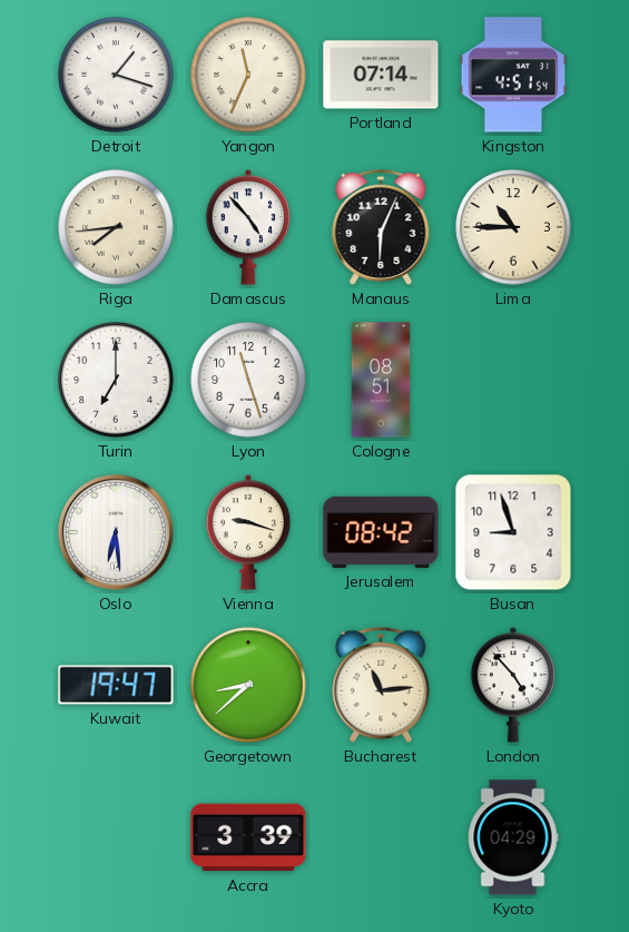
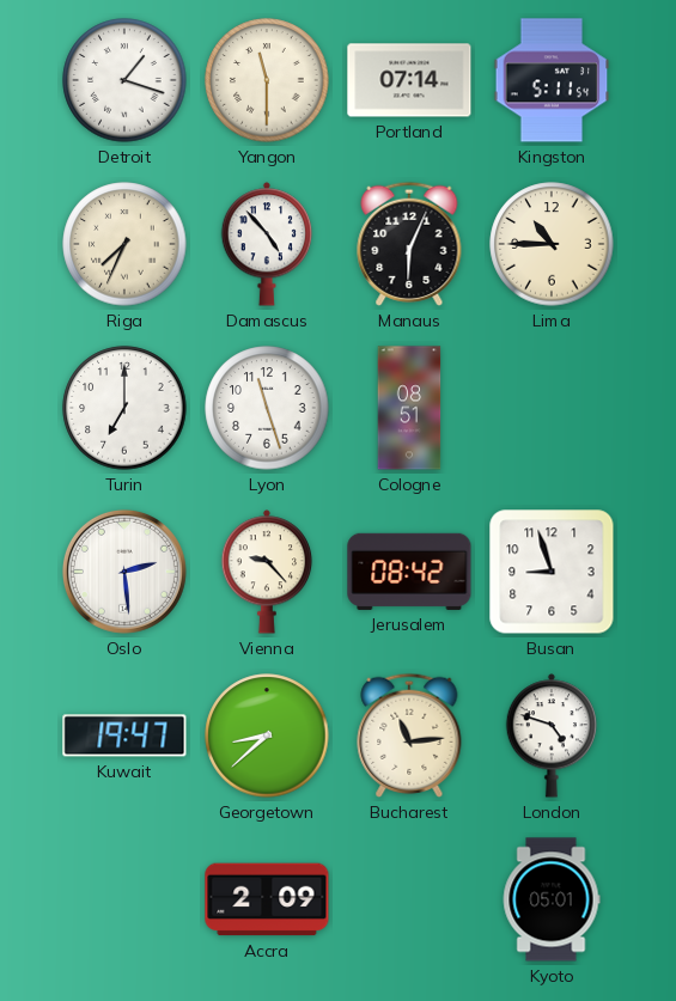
Yangon: 11:34 -> 11:30
Kingston: 4:51 -> 5:11
Riga: 7:44 -> 7:34
Oslo: 6:29 -> 2:29
Vienna: 9:18 -> 9:23
London: 4:53 -> 4:48
Accra: 3:39 -> 2:09
Kyoto: 04:29 -> 05:01
